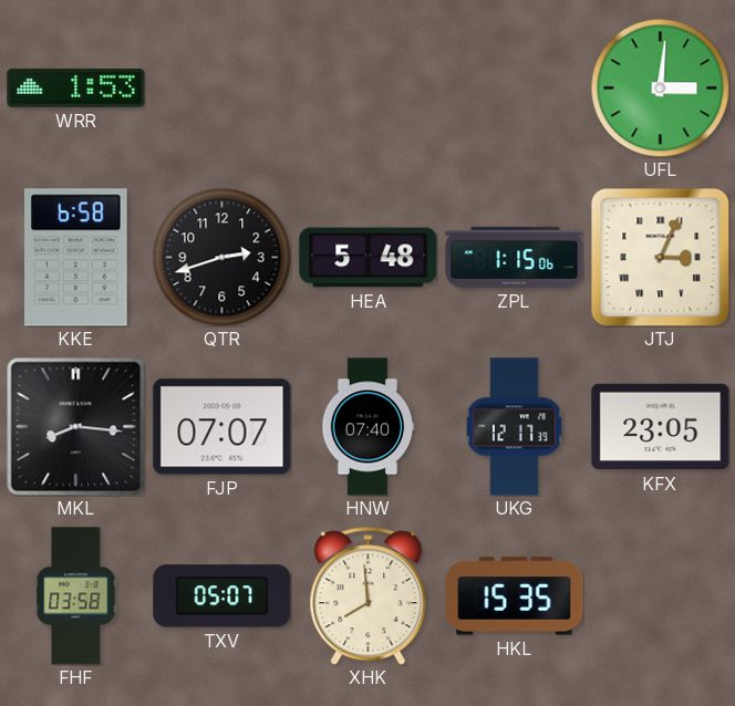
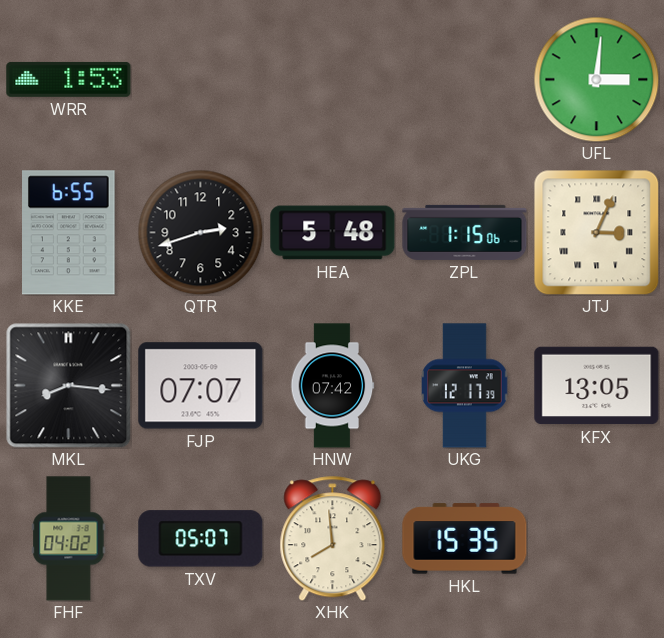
KKE: 6:58 -> 6:55
HNW: 07:40 -> 07:42
KFX: 23:05 -> 13:05
FHF: 03:58 -> 04:02
